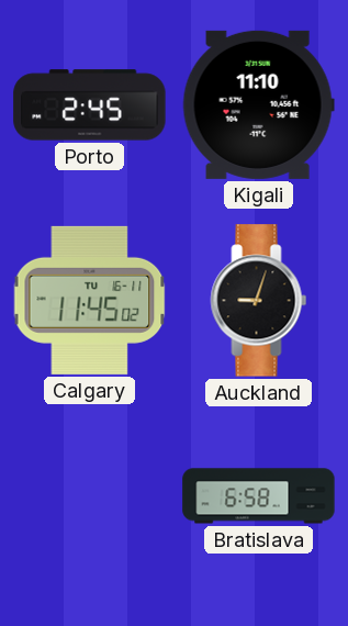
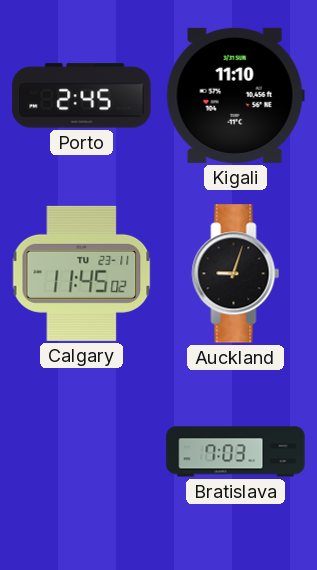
Calgary date: TU 16-11 -> TU 23-11
Bratislava: 6:58 -> 7:03
